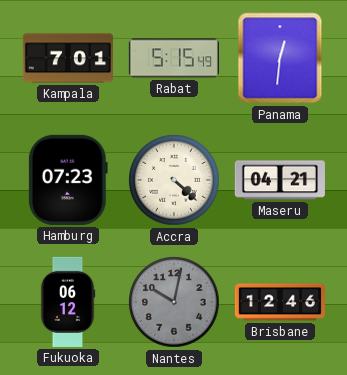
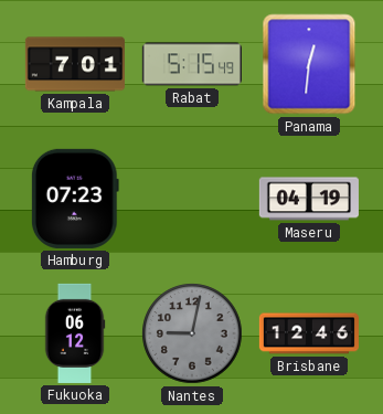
Accra: 4:22 -> none
Maseru: 04:21 -> 04:19
Nantes: 10:02 -> 9:02
